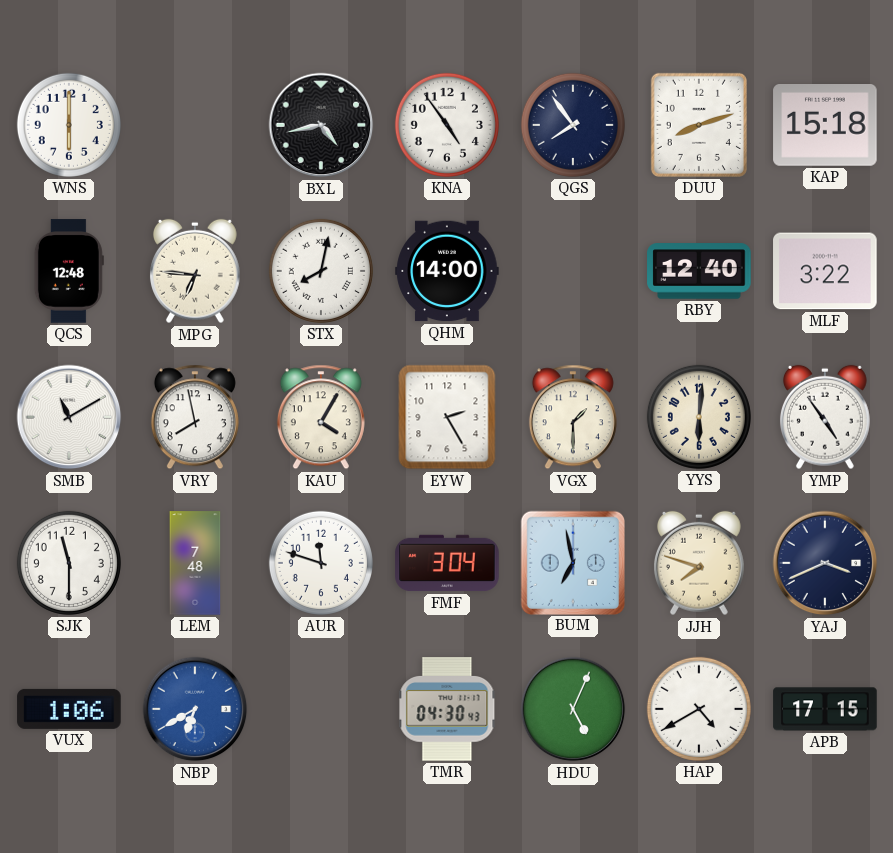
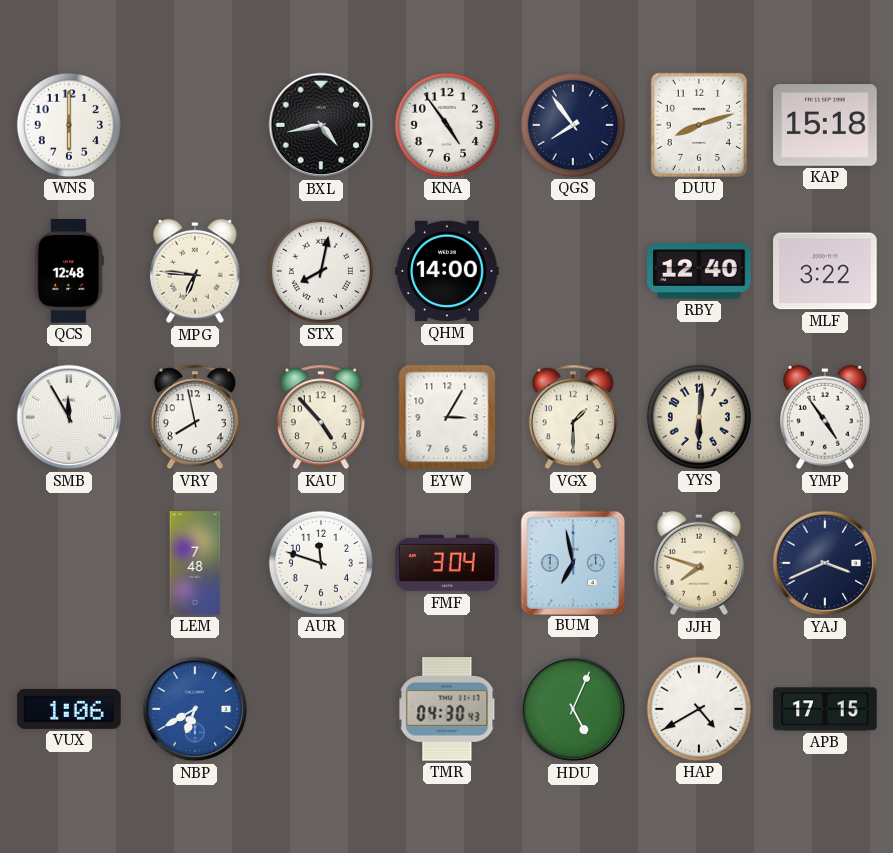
SMB: 11:10 -> 11:55
KAU: 4:05 -> 4:53
EYW: 2:25 -> 3:05
SJK: 11:30 -> none
